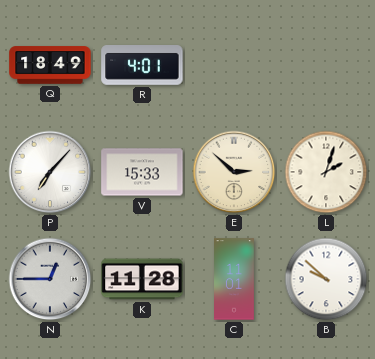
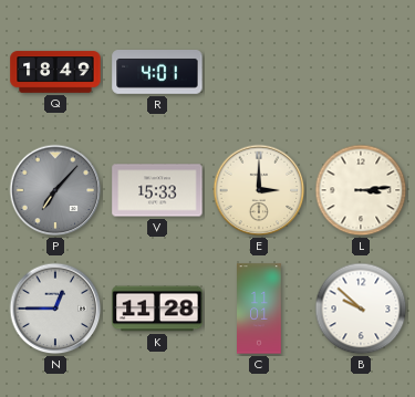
P dial: white -> grey
E: 2:52 -> 3:00
L: 2:03 -> 3:14
